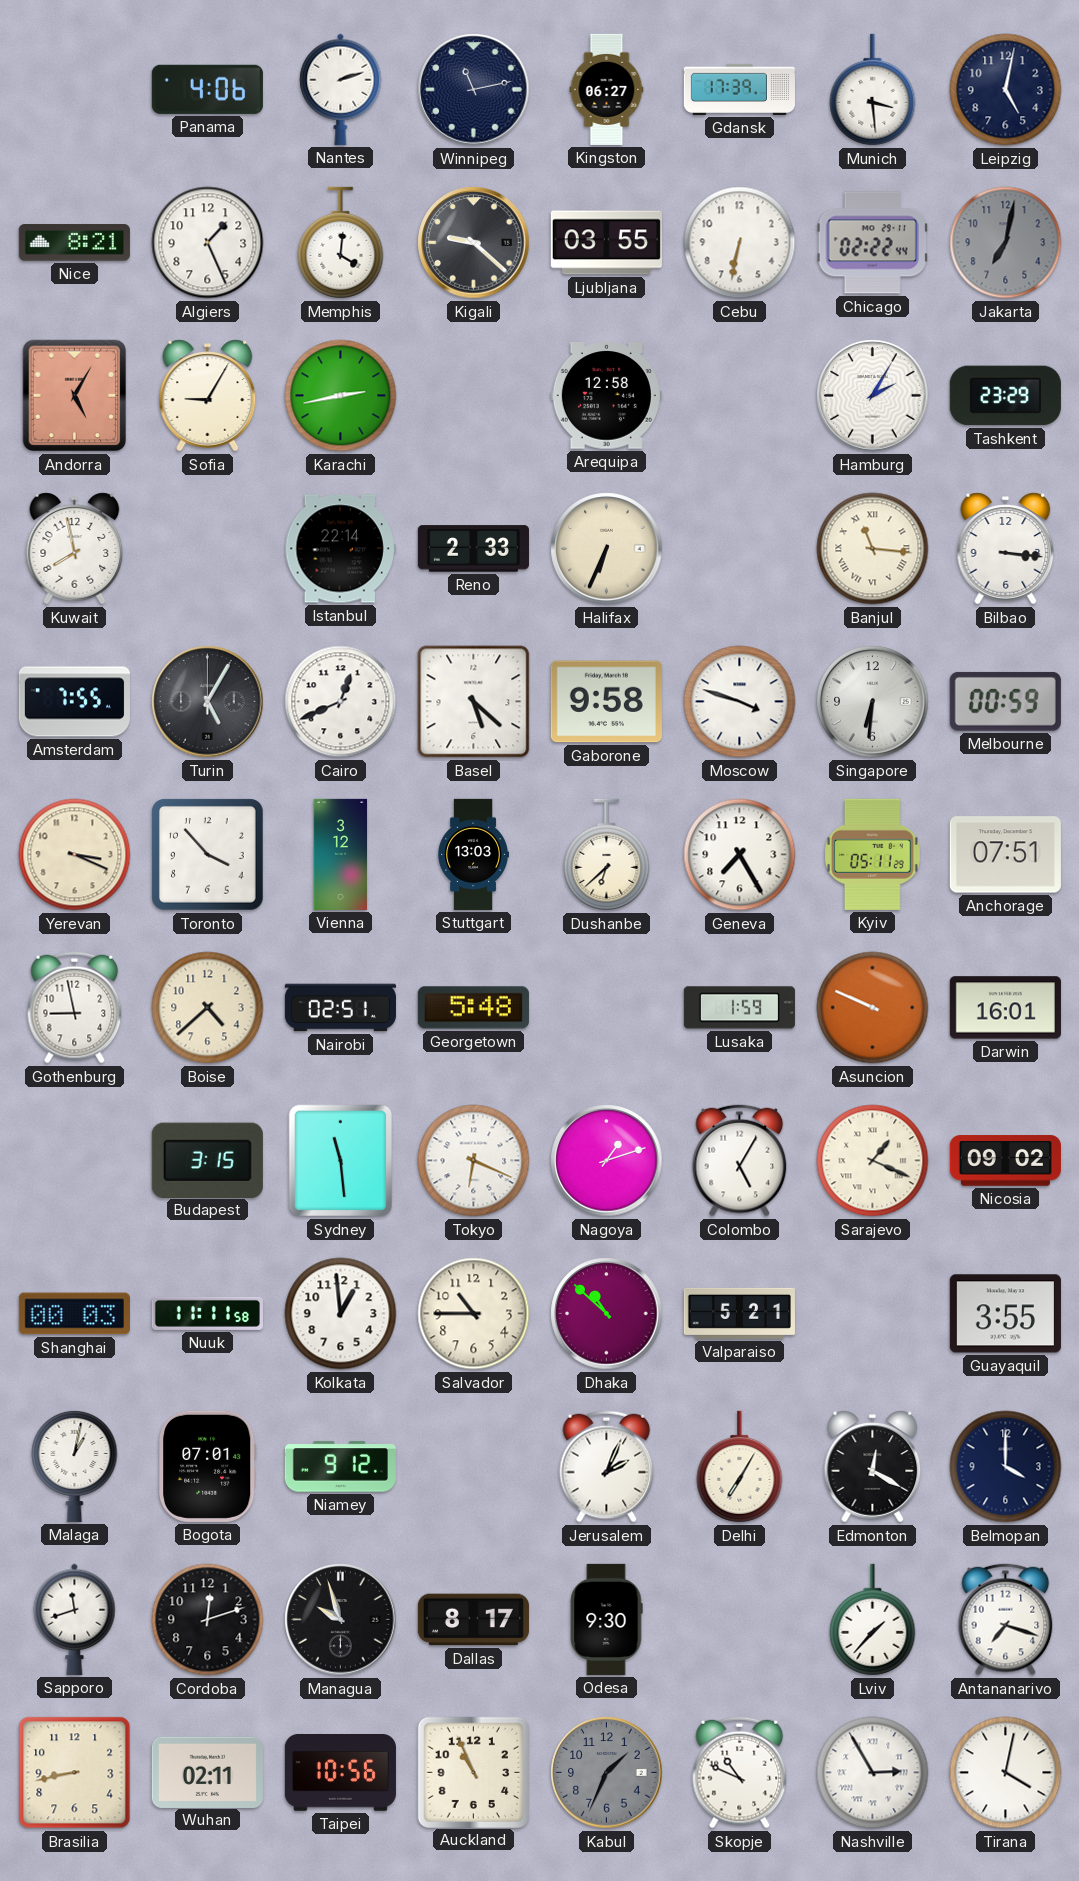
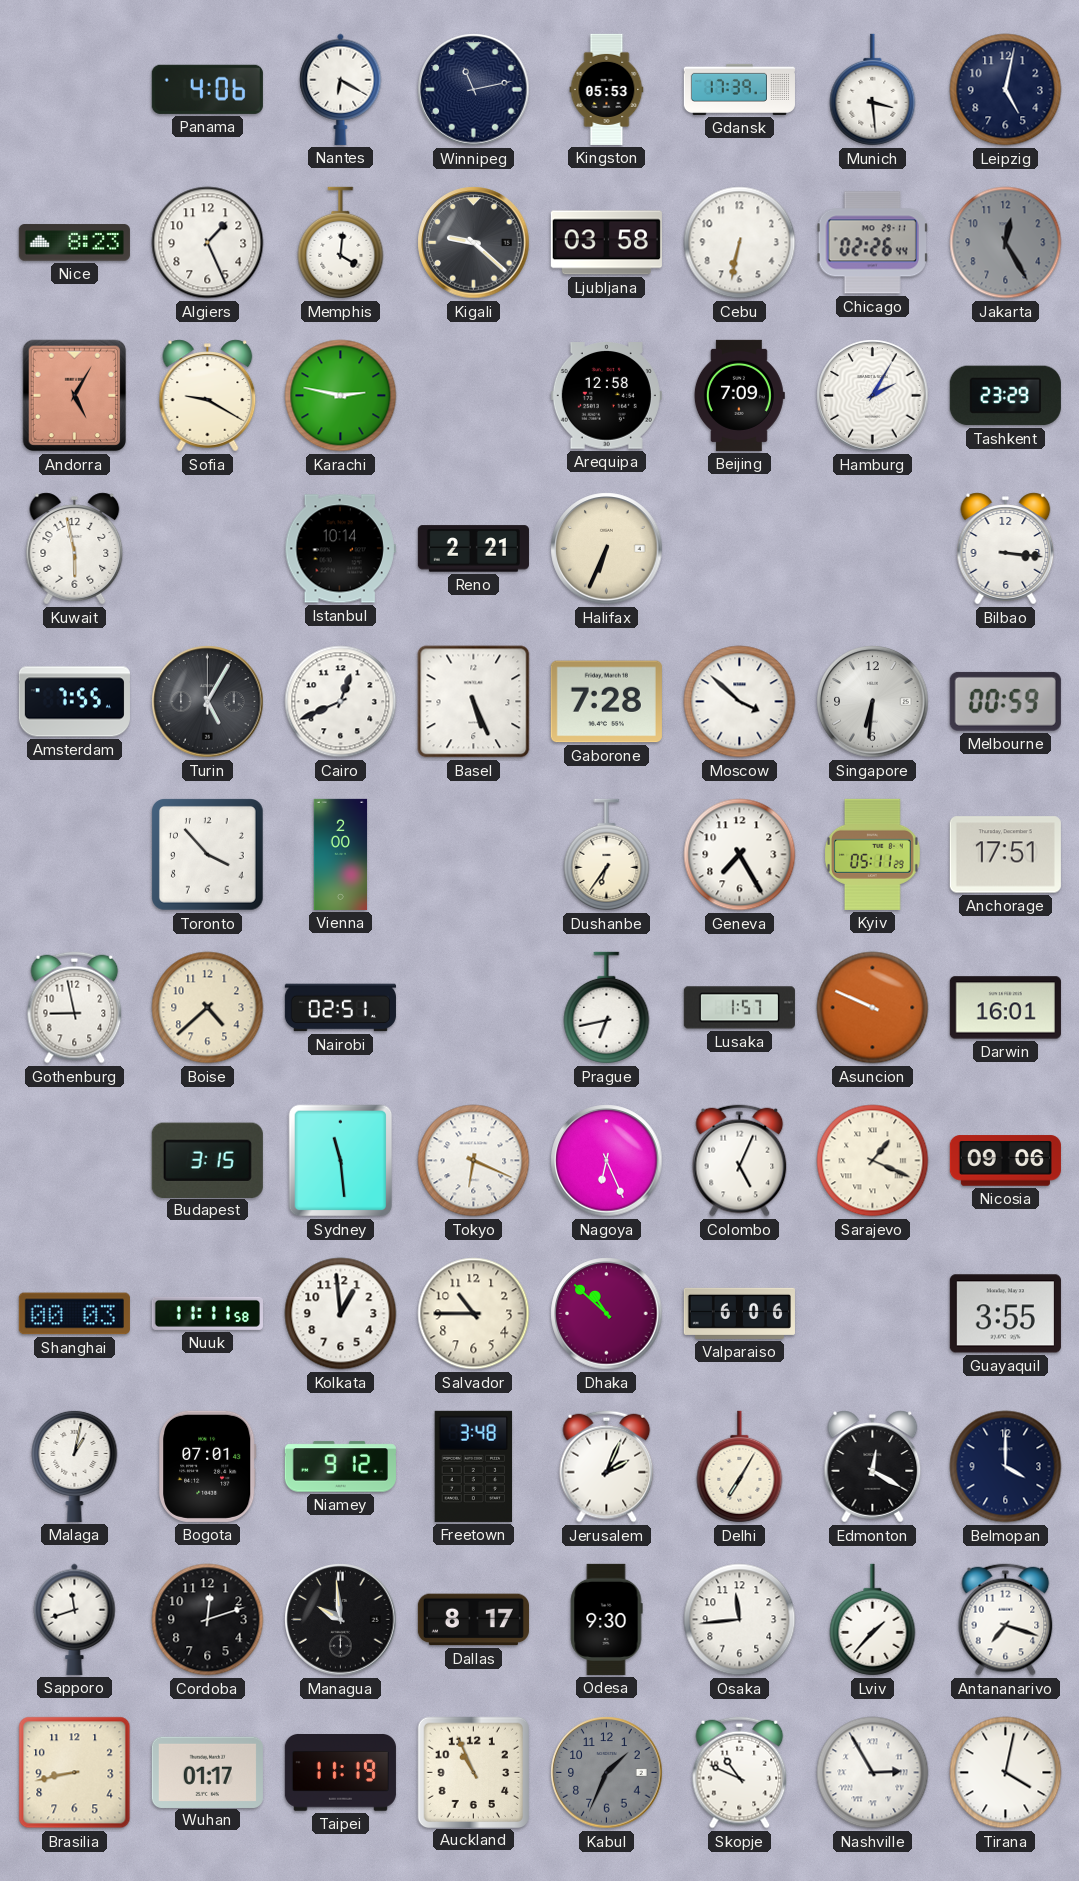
Nantes: 2:12 -> 6:20
Kingston: 06:27 -> 05:53
Nice: 8:21 -> 8:23
Ljubljana: 03:55 -> 03:58
Chicago: 02:22 -> 02:26
Jakarta: 7:02 -> 12:25
Sofia: 9:05 -> 9:20
Karachi: 2:43 -> 2:47
Beijing: none -> 7:09
Kuwait: 7:58 -> 5:58
Istanbul: 22:14 -> 10:14
Reno: 2:33 -> 2:21
Banjul: 11:16 -> none
Basel: 5:22 -> 5:26
Gaborone: 9:58 -> 7:28
Moscow: 3:48 -> 3:52
Yerevan: 3:19 -> none
Vienna: 3:12 -> 2:00
Stuttgart: 13:03 -> none
Dushanbe: 6:38 -> 6:36
Anchorage: 07:51 -> 17:51
Georgetown: 5:48 -> none
Prague: none -> 6:43
Lusaka: 1:59 -> 1:57
Nagoya: 1:12 -> 6:26
Colombo: 5:05 -> 5:04
Nicosia: 09:02 -> 09:06
Valparaiso: 5:21 -> 6:06
Freetown: none -> 3:48
Managua: 9:57 -> 9:59
Osaka: none -> 11:44
Wuhan: 02:11 -> 01:17
Taipei: 10:56 -> 11:19
